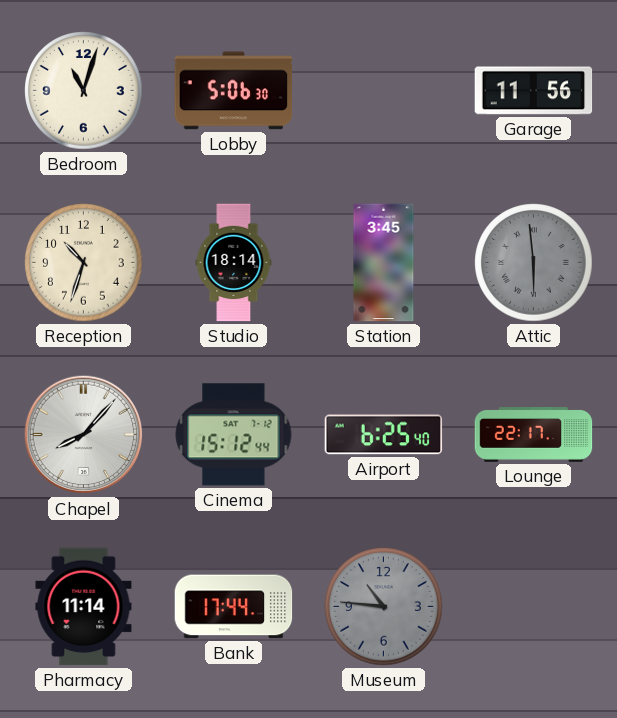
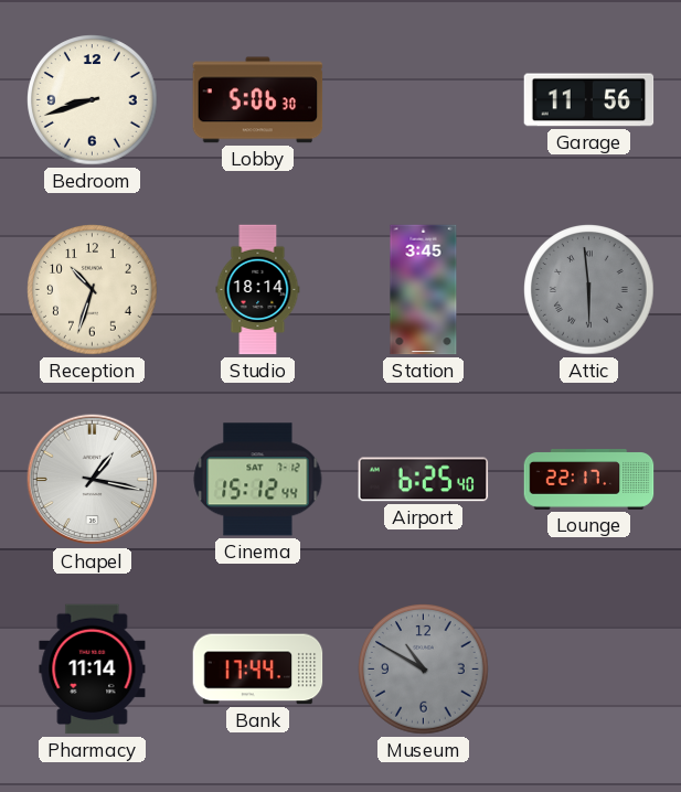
Bedroom: 11:03 -> 8:42
Chapel: 8:07 -> 1:17
Museum: 10:46 -> 10:50
